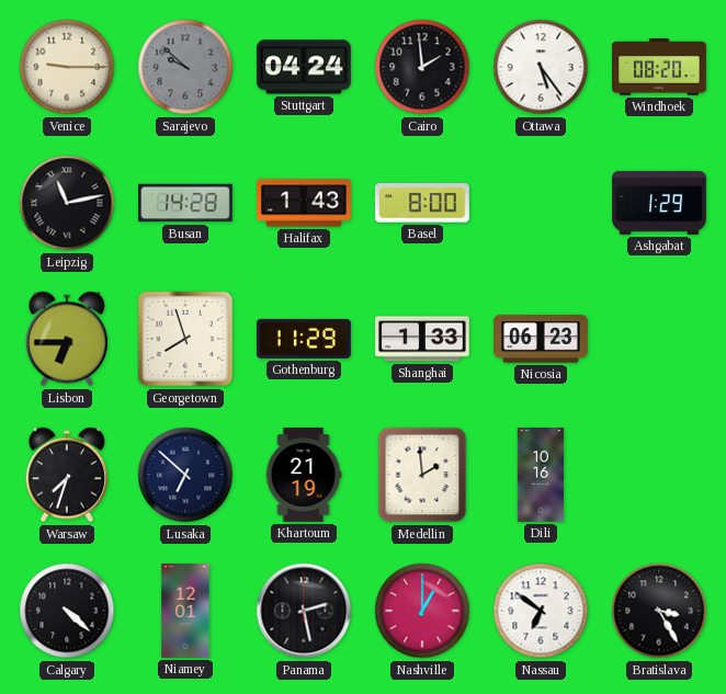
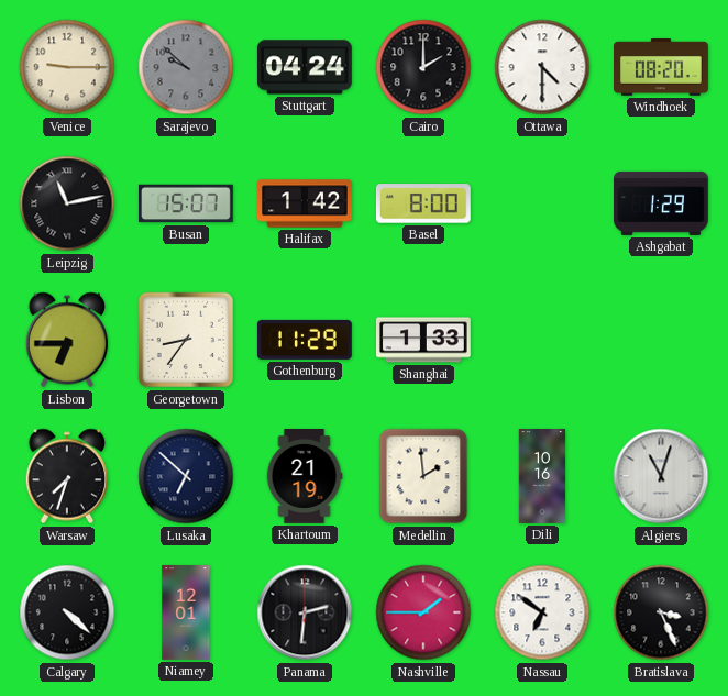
Cairo: 1:59 -> 2:00
Ottawa: 5:24 -> 4:30
Busan: 14:28 -> 15:07
Halifax: 1:43 -> 1:42
Georgetown: 7:57 -> 8:36
Nicosia: 06:23 -> none
Algiers: none -> 11:03
Panama: 2:28 -> 2:31
Nashville: 1:00 -> 1:45
Bratislava: 3:25 -> 3:26
